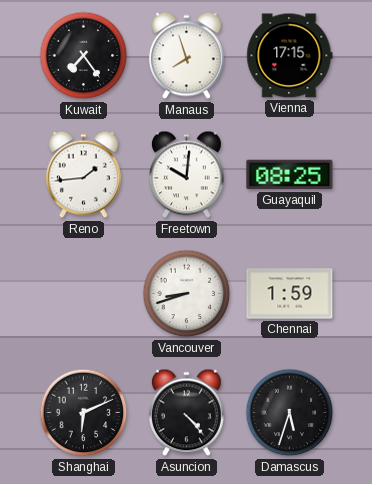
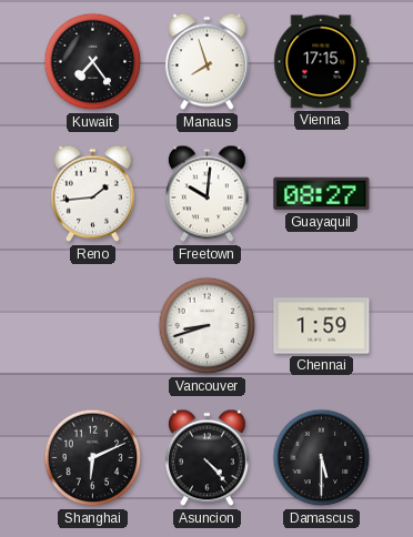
Guayaquil: 08:25 -> 08:27
Damascus: 5:33 -> 5:30
